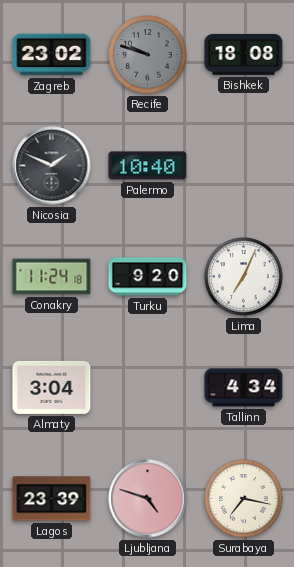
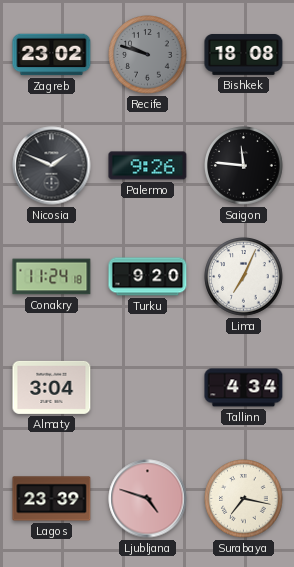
Palermo: 10:40 -> 9:26
Saigon: none -> 11:46
